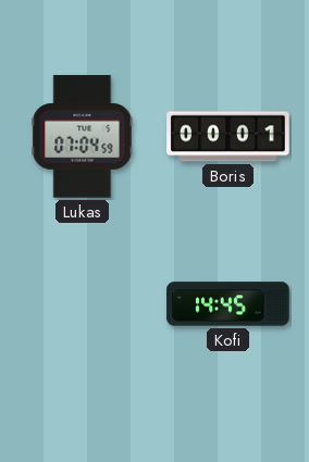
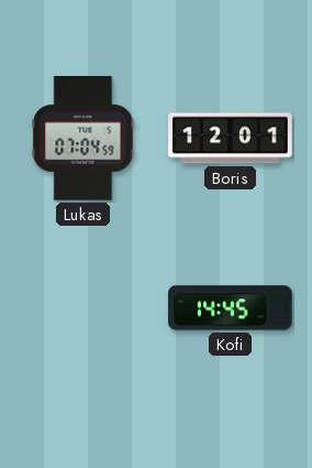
Boris: 00:01 -> 12:01
